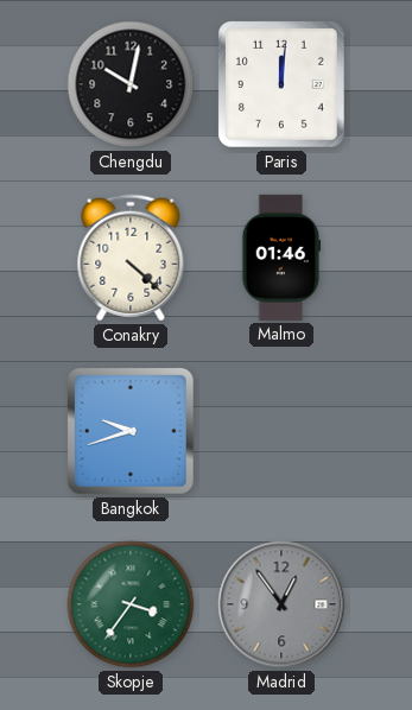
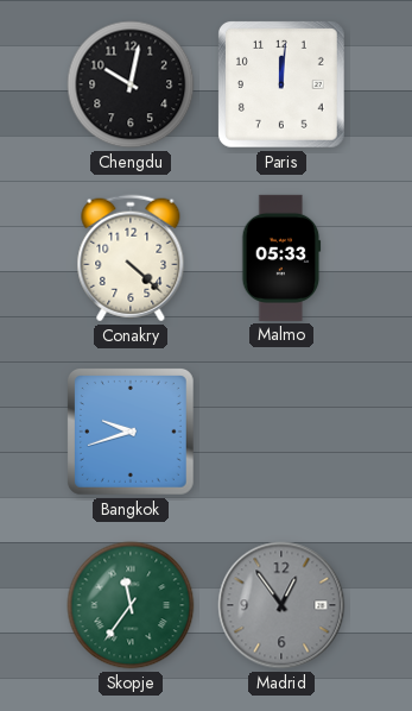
Malmo: 01:46 -> 05:33
Skopje: 3:36 -> 11:36
